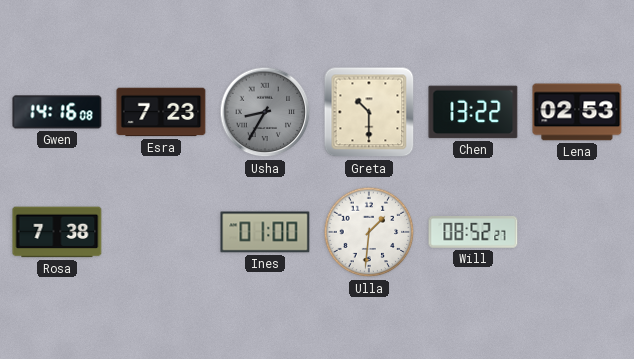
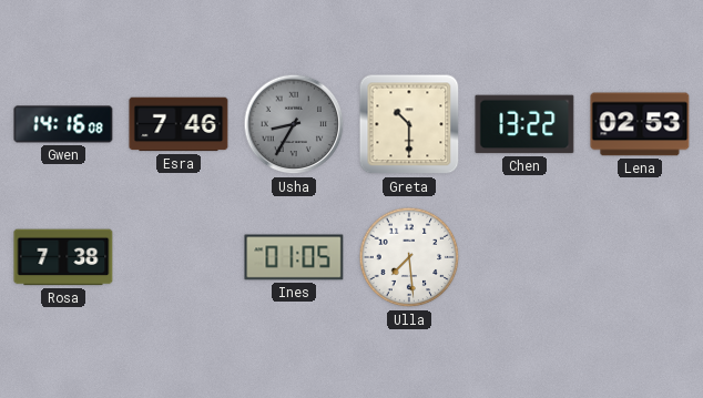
Esra: 7:23 -> 7:46
Ines: 01:00 -> 01:05
Ulla: 1:31 -> 7:29
Will: 08:52 -> none
